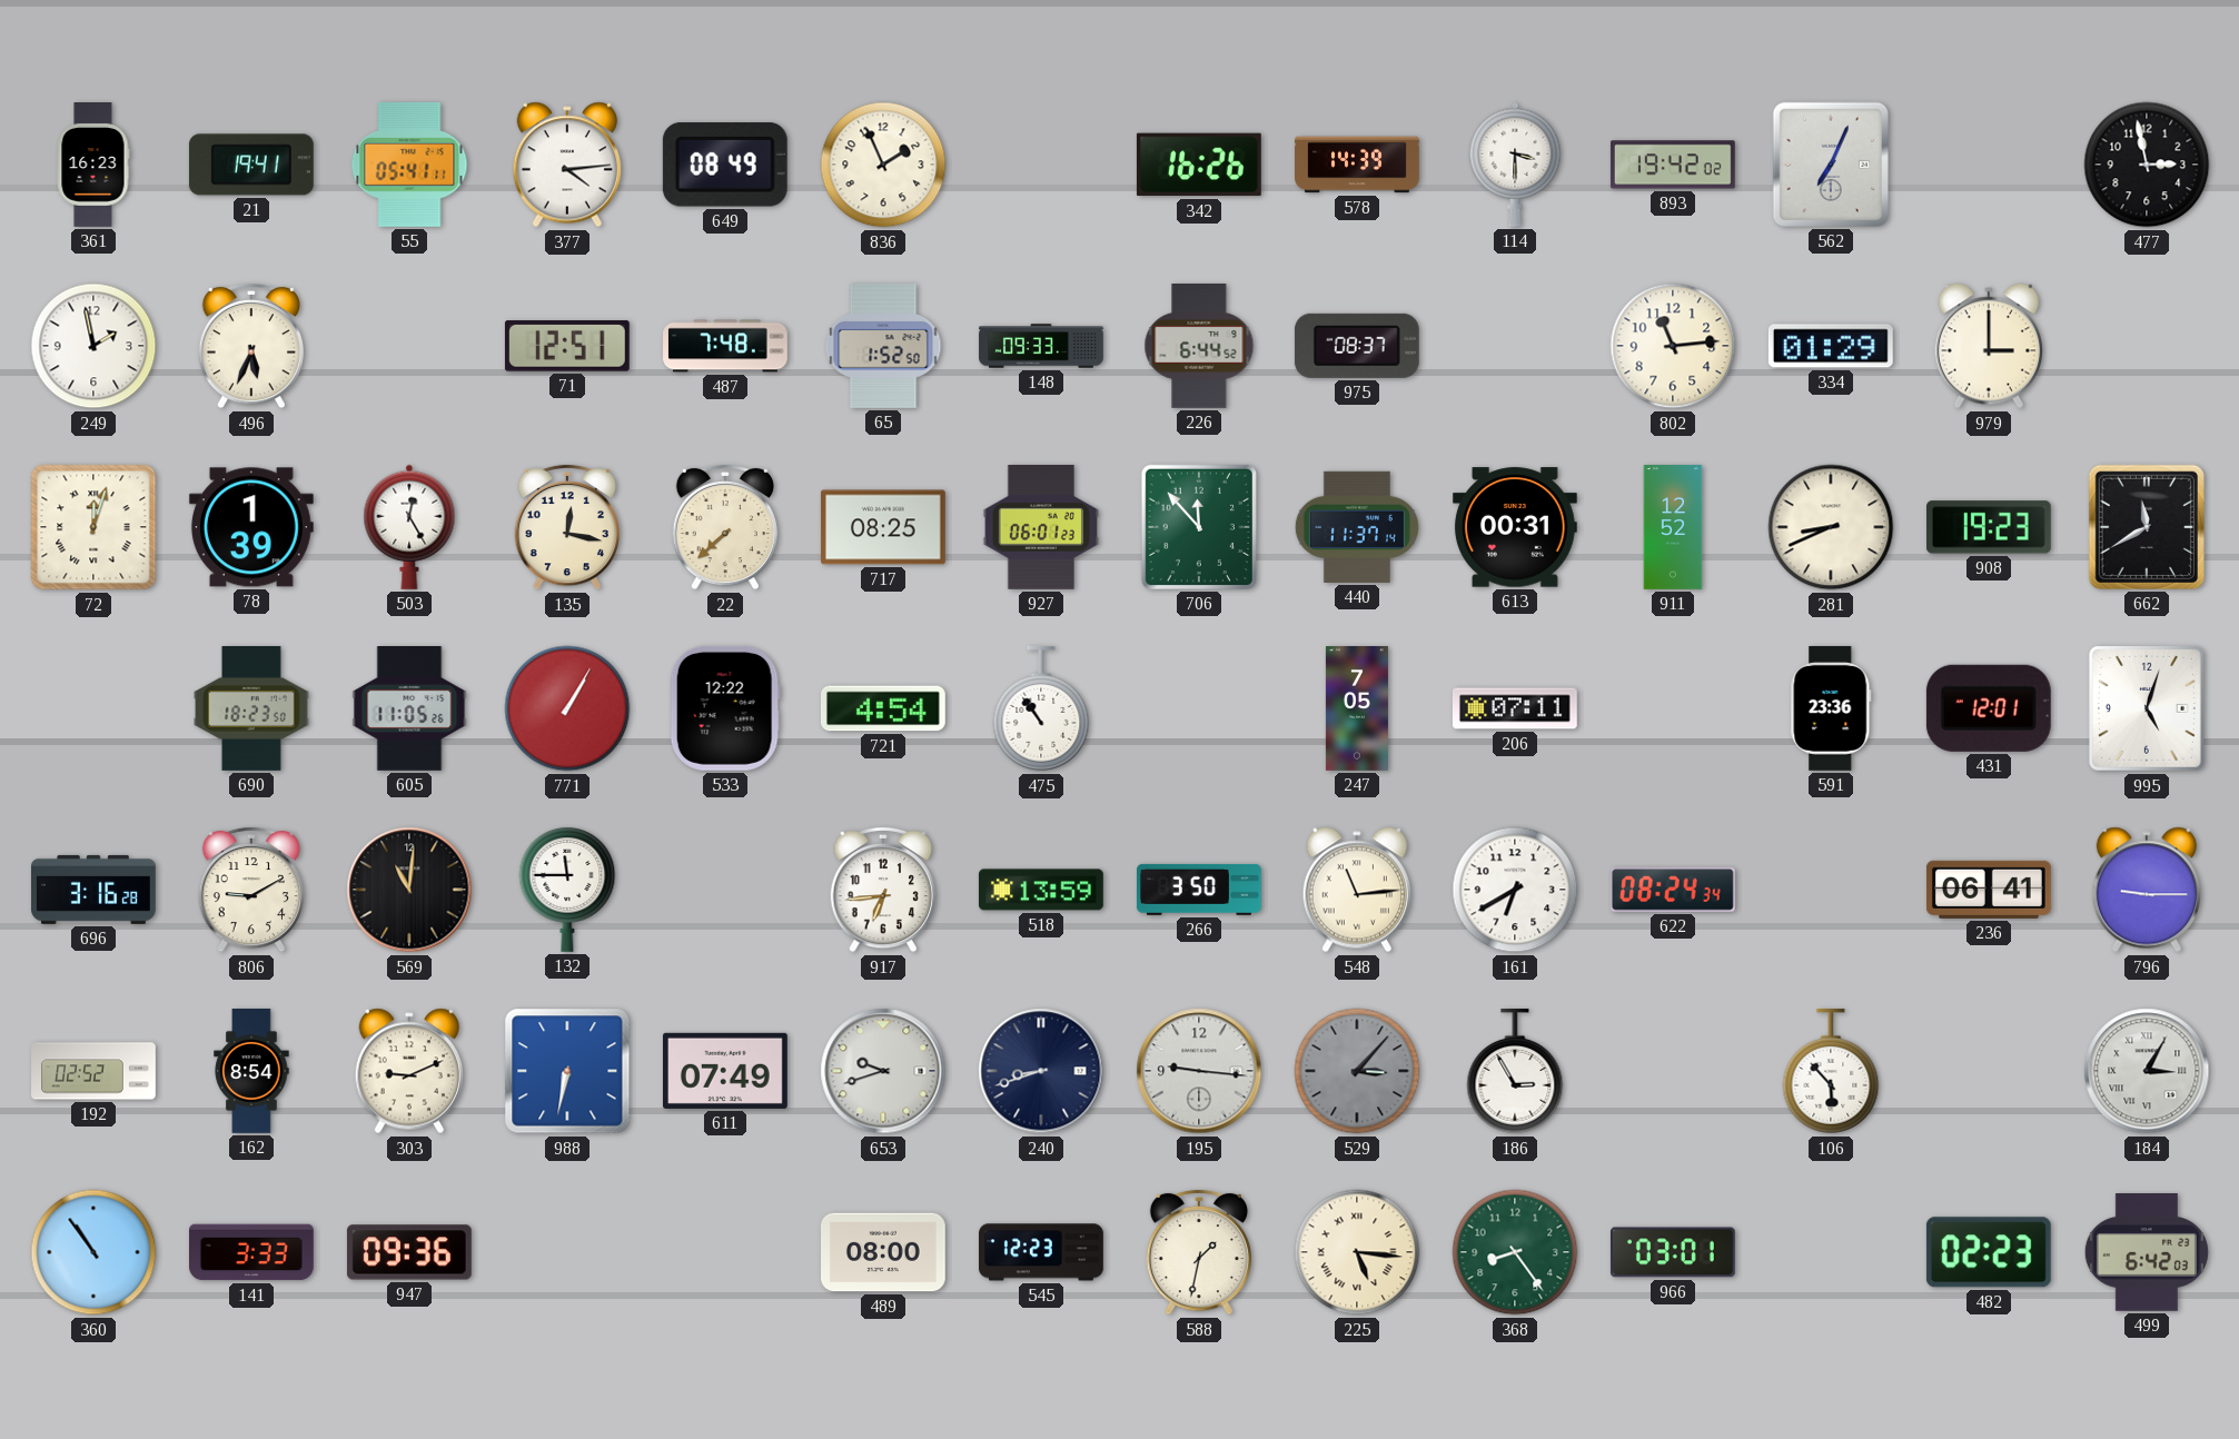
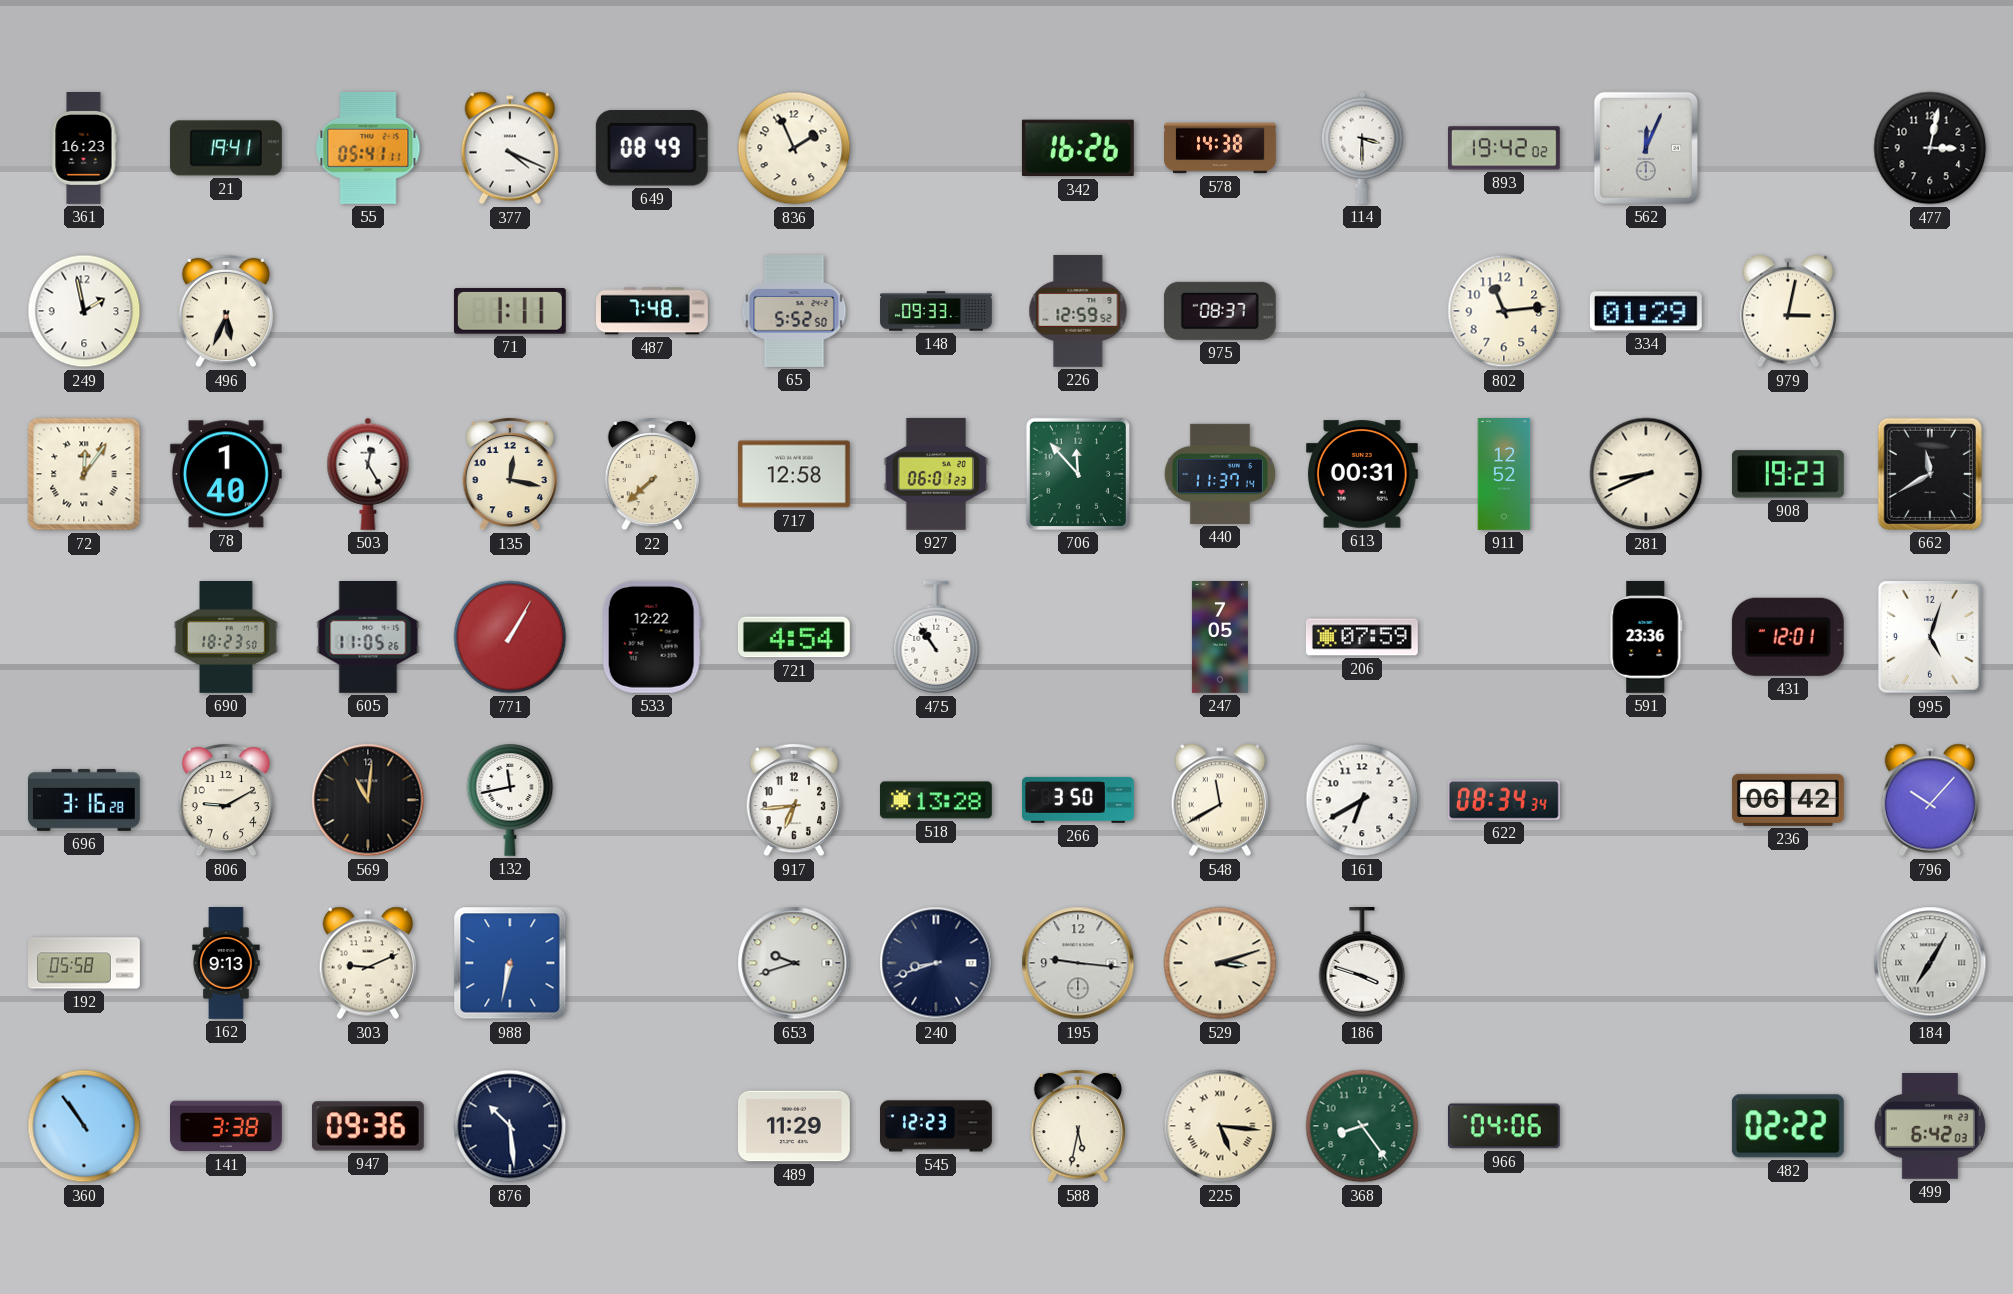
377: 4:14 -> 4:19
578: 14:39 -> 14:38
562: 7:04 -> 12:04
477: 2:58 -> 3:02
71: 12:51 -> 1:11
65: 1:52 -> 5:52
226: 6:44 -> 12:59
979: 3:00 -> 3:02
72: 12:03 -> 12:06
78: 1:39 -> 1:40
717: 08:25 -> 12:58
206: 07:11 -> 07:59
132: 11:45 -> 11:43
518: 13:59 -> 13:28
548: 11:14 -> 11:40
622: 08:24 -> 08:34
236: 06:41 -> 06:42
796: 9:15 -> 10:07
192: 02:52 -> 05:58
162: 8:54 -> 9:13
611: 07:49 -> none
529: 3:07 -> 3:12
529 dial: grey -> cream
186: 2:55 -> 3:48
106: 5:53 -> none
184: 3:05 -> 7:05
141: 3:33 -> 3:38
876: none -> 10:29
489: 08:00 -> 11:29
588: 1:32 -> 5:32
966: 03:01 -> 04:06
482: 02:23 -> 02:22
